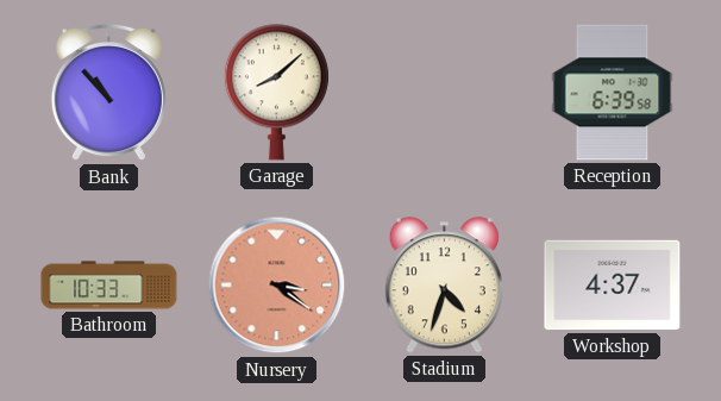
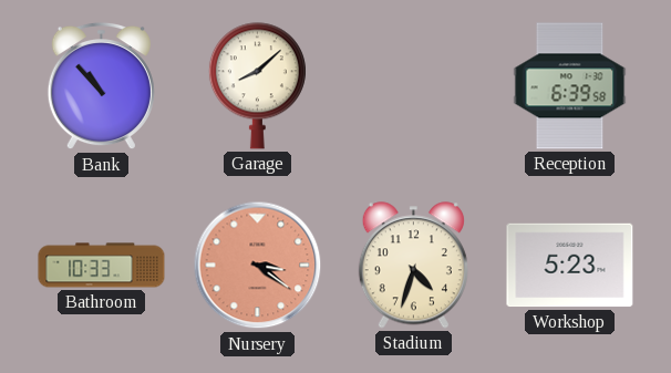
Workshop: 4:37 -> 5:23
